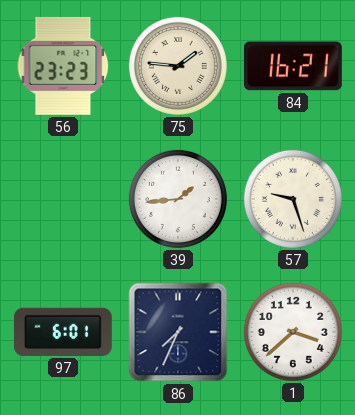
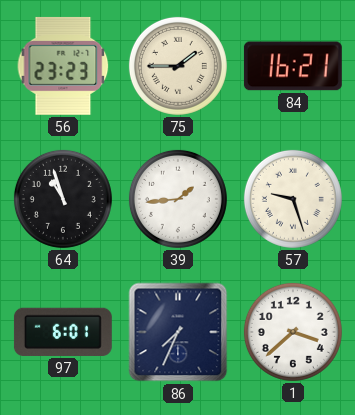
75: 1:46 -> 1:45
64: none -> 10:57
